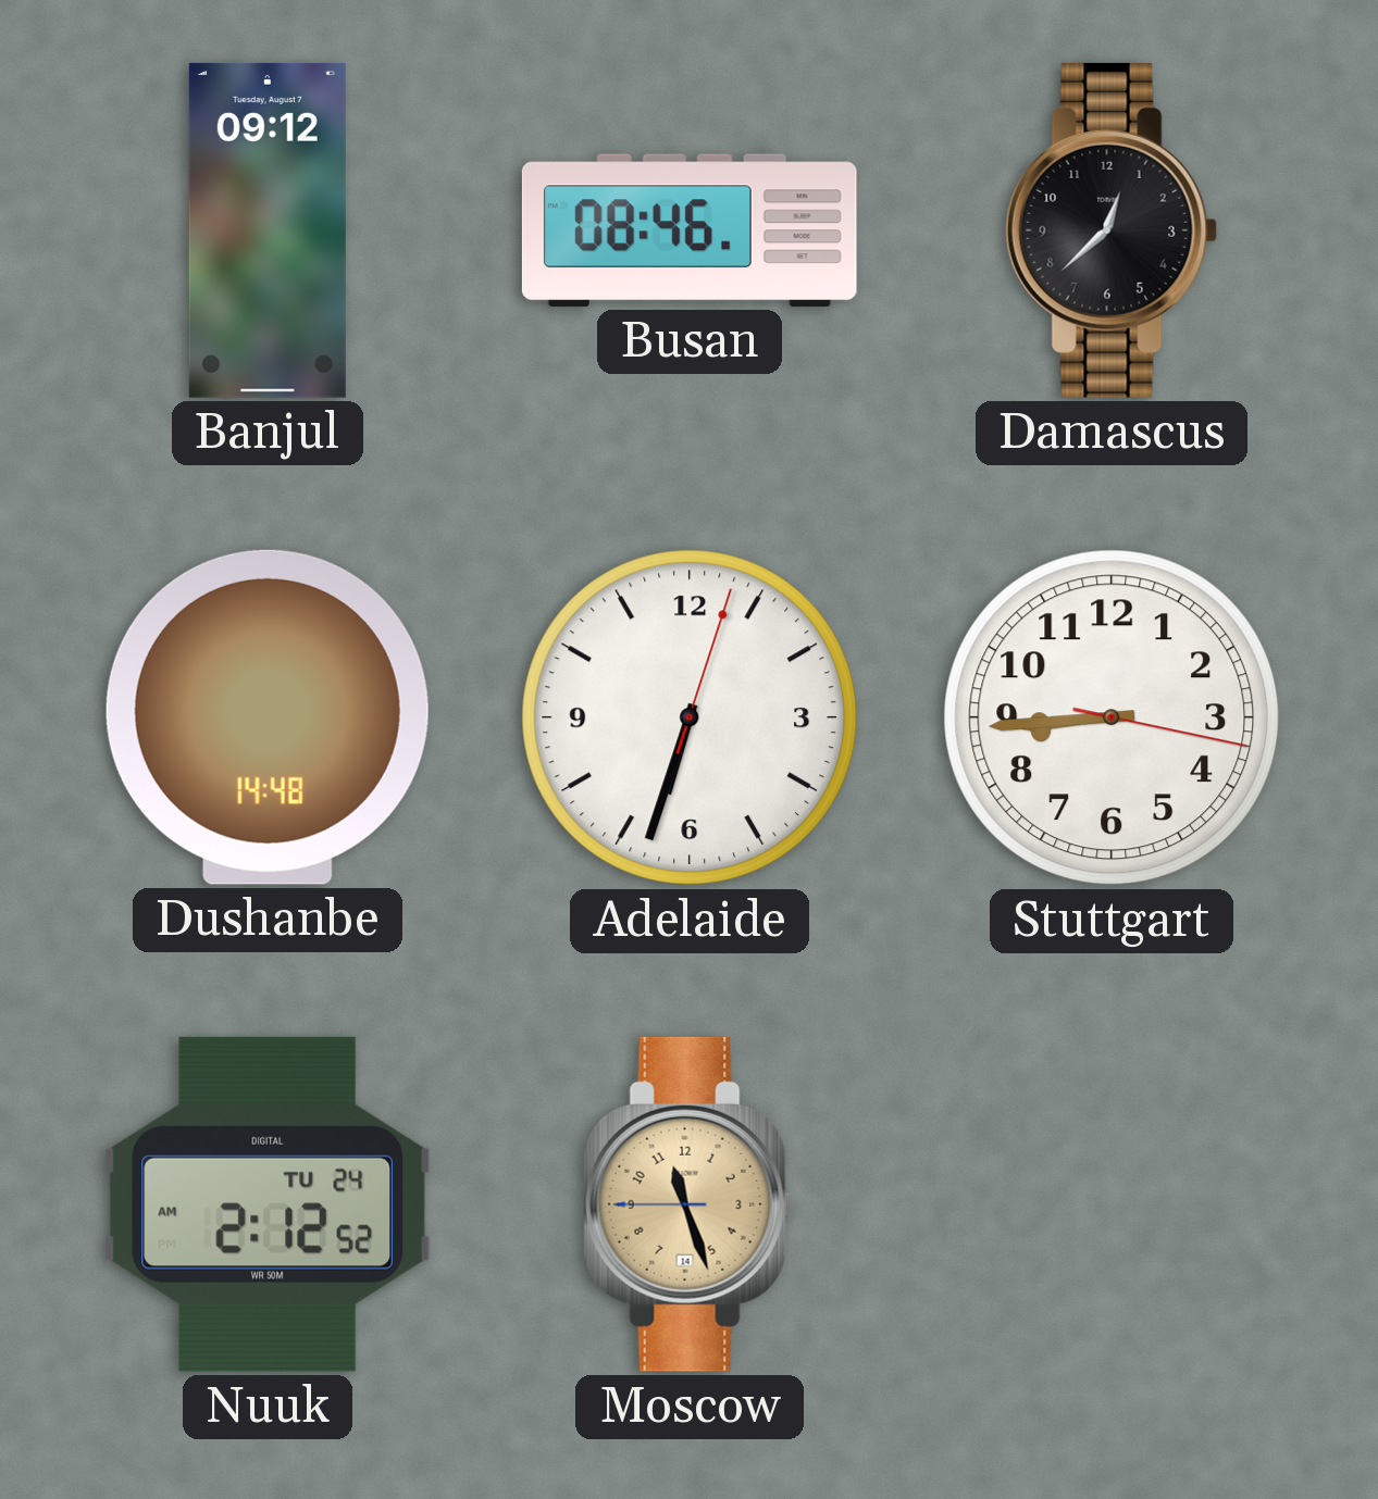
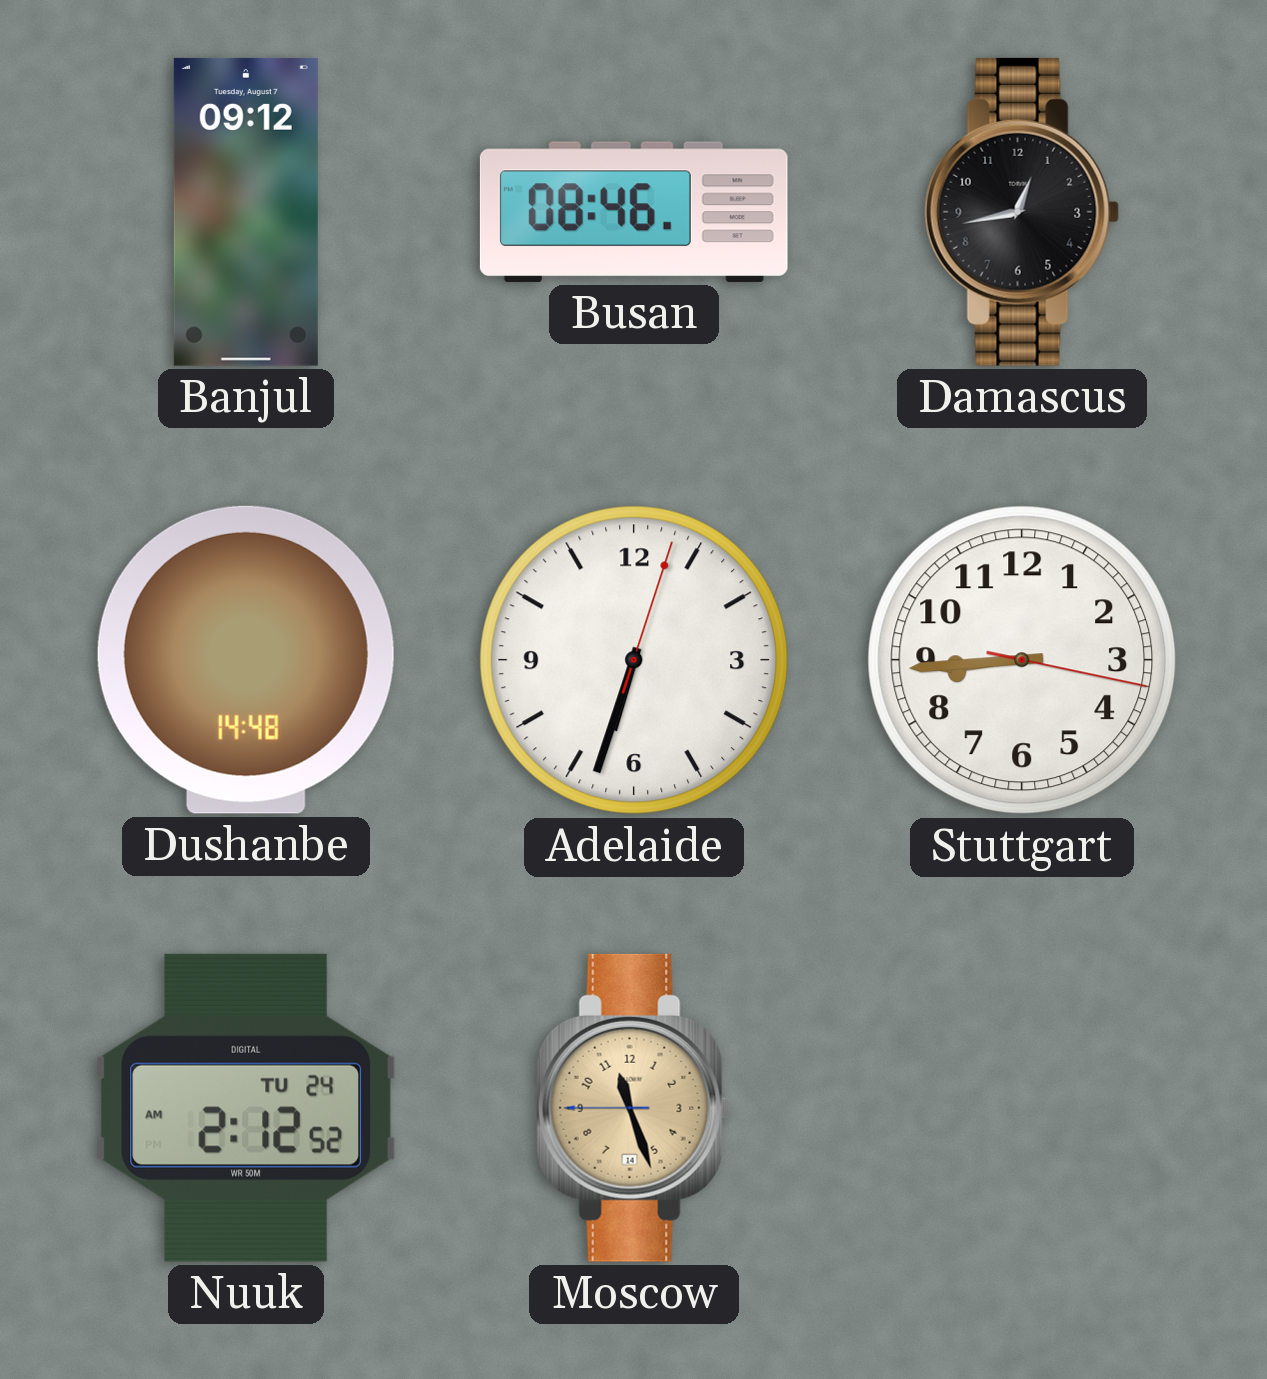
Damascus: 12:38 -> 12:43
